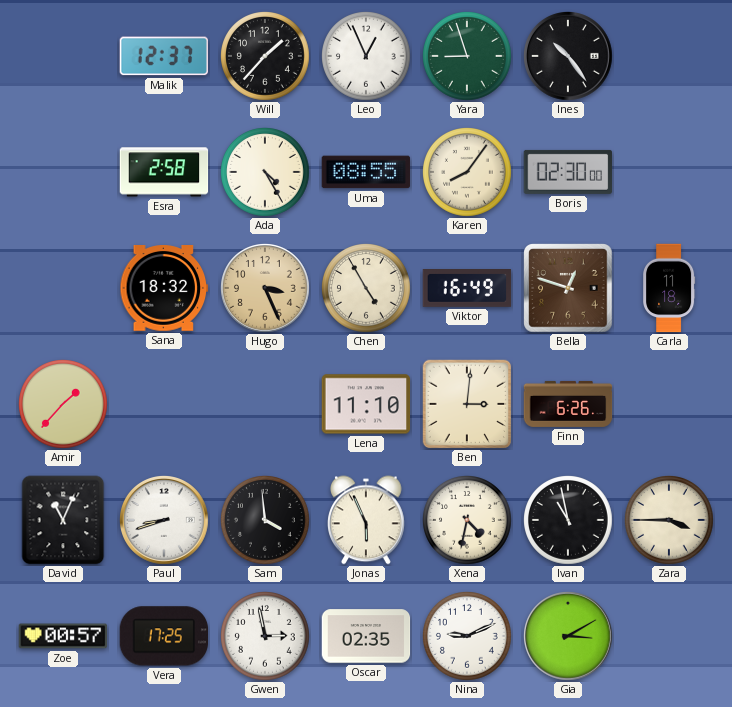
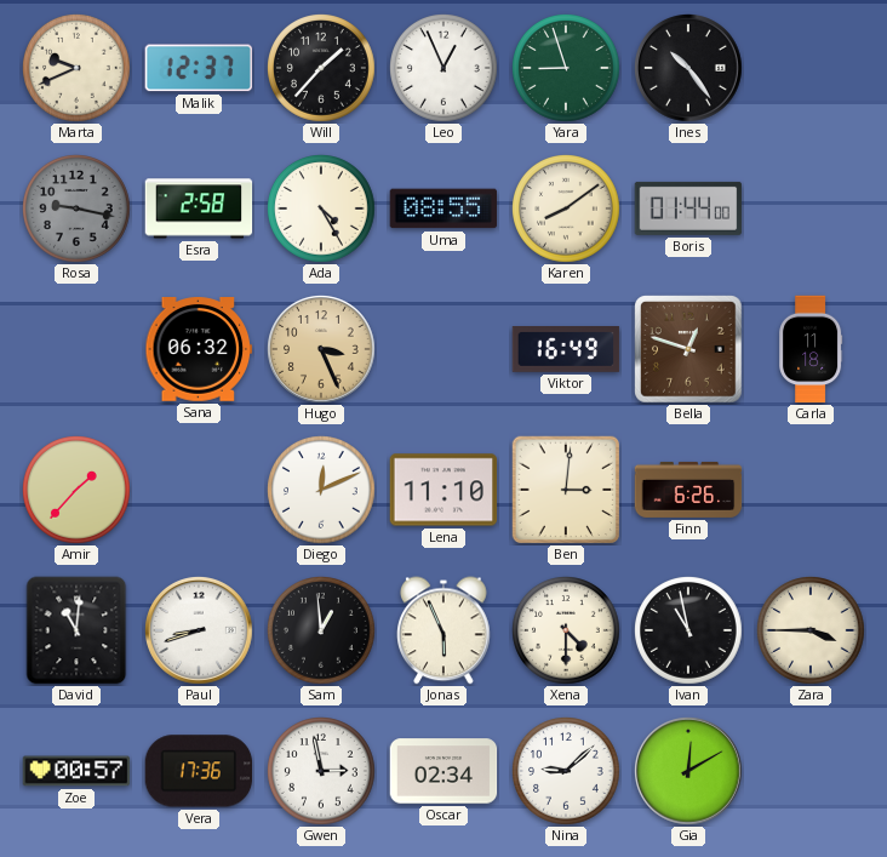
Marta: none -> 9:41
Rosa: none -> 9:17
Karen: 8:06 -> 8:09
Boris: 02:30 -> 01:44
Sana: 18:32 -> 06:32
Chen: 4:55 -> none
Diego: none -> 12:11
David: 11:04 -> 11:01
Sam: 3:59 -> 12:59
Xena: 4:32 -> 4:30
Vera: 17:25 -> 17:36
Oscar: 02:35 -> 02:34
Nina: 9:11 -> 9:08
Gia: 3:10 -> 12:10
